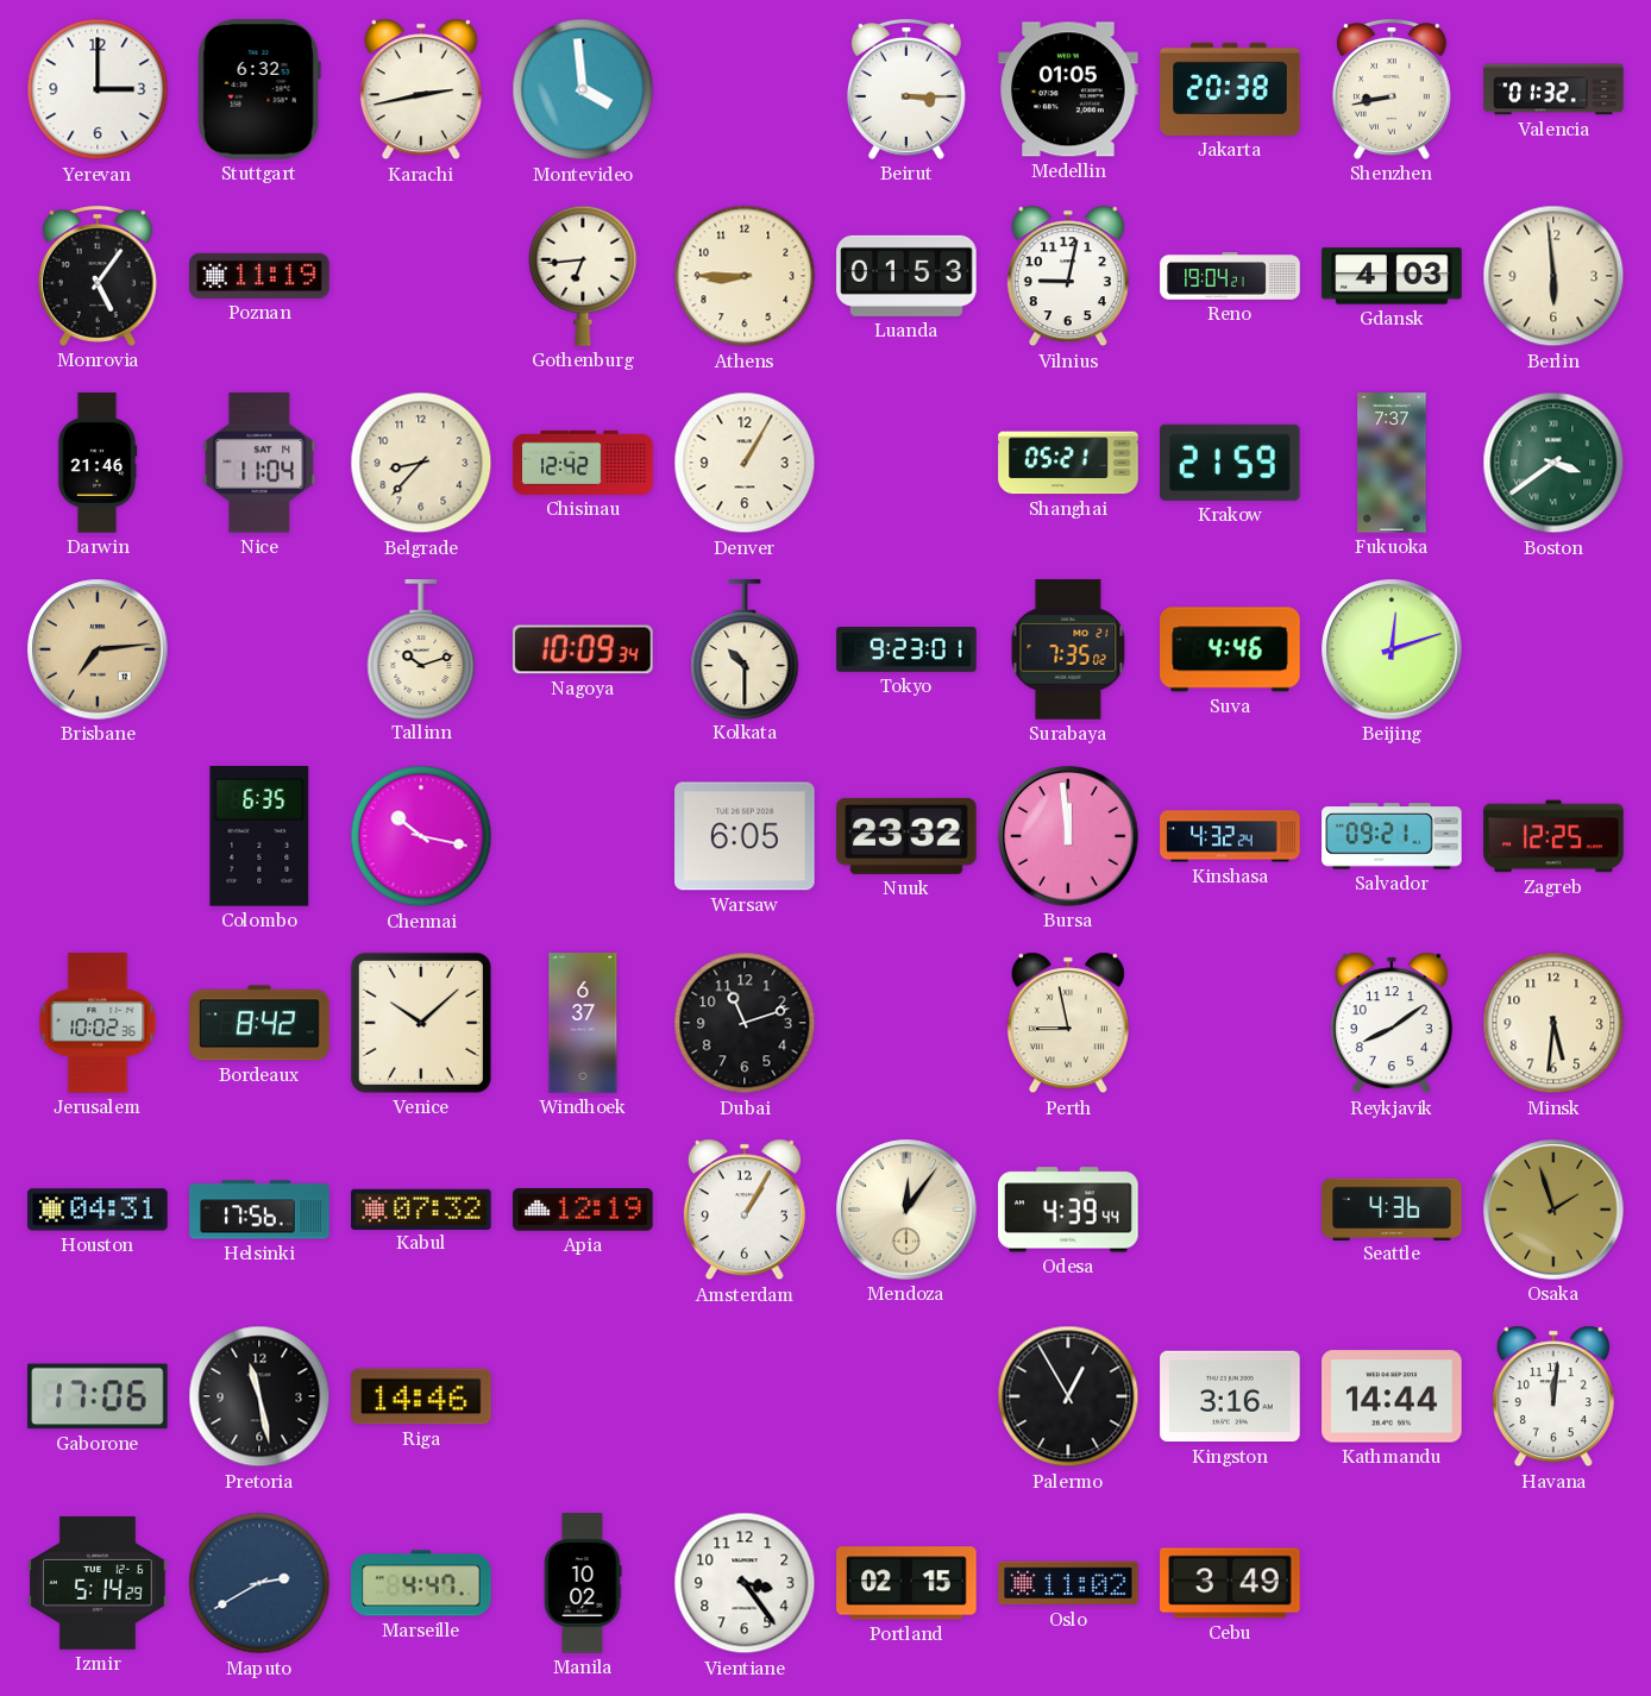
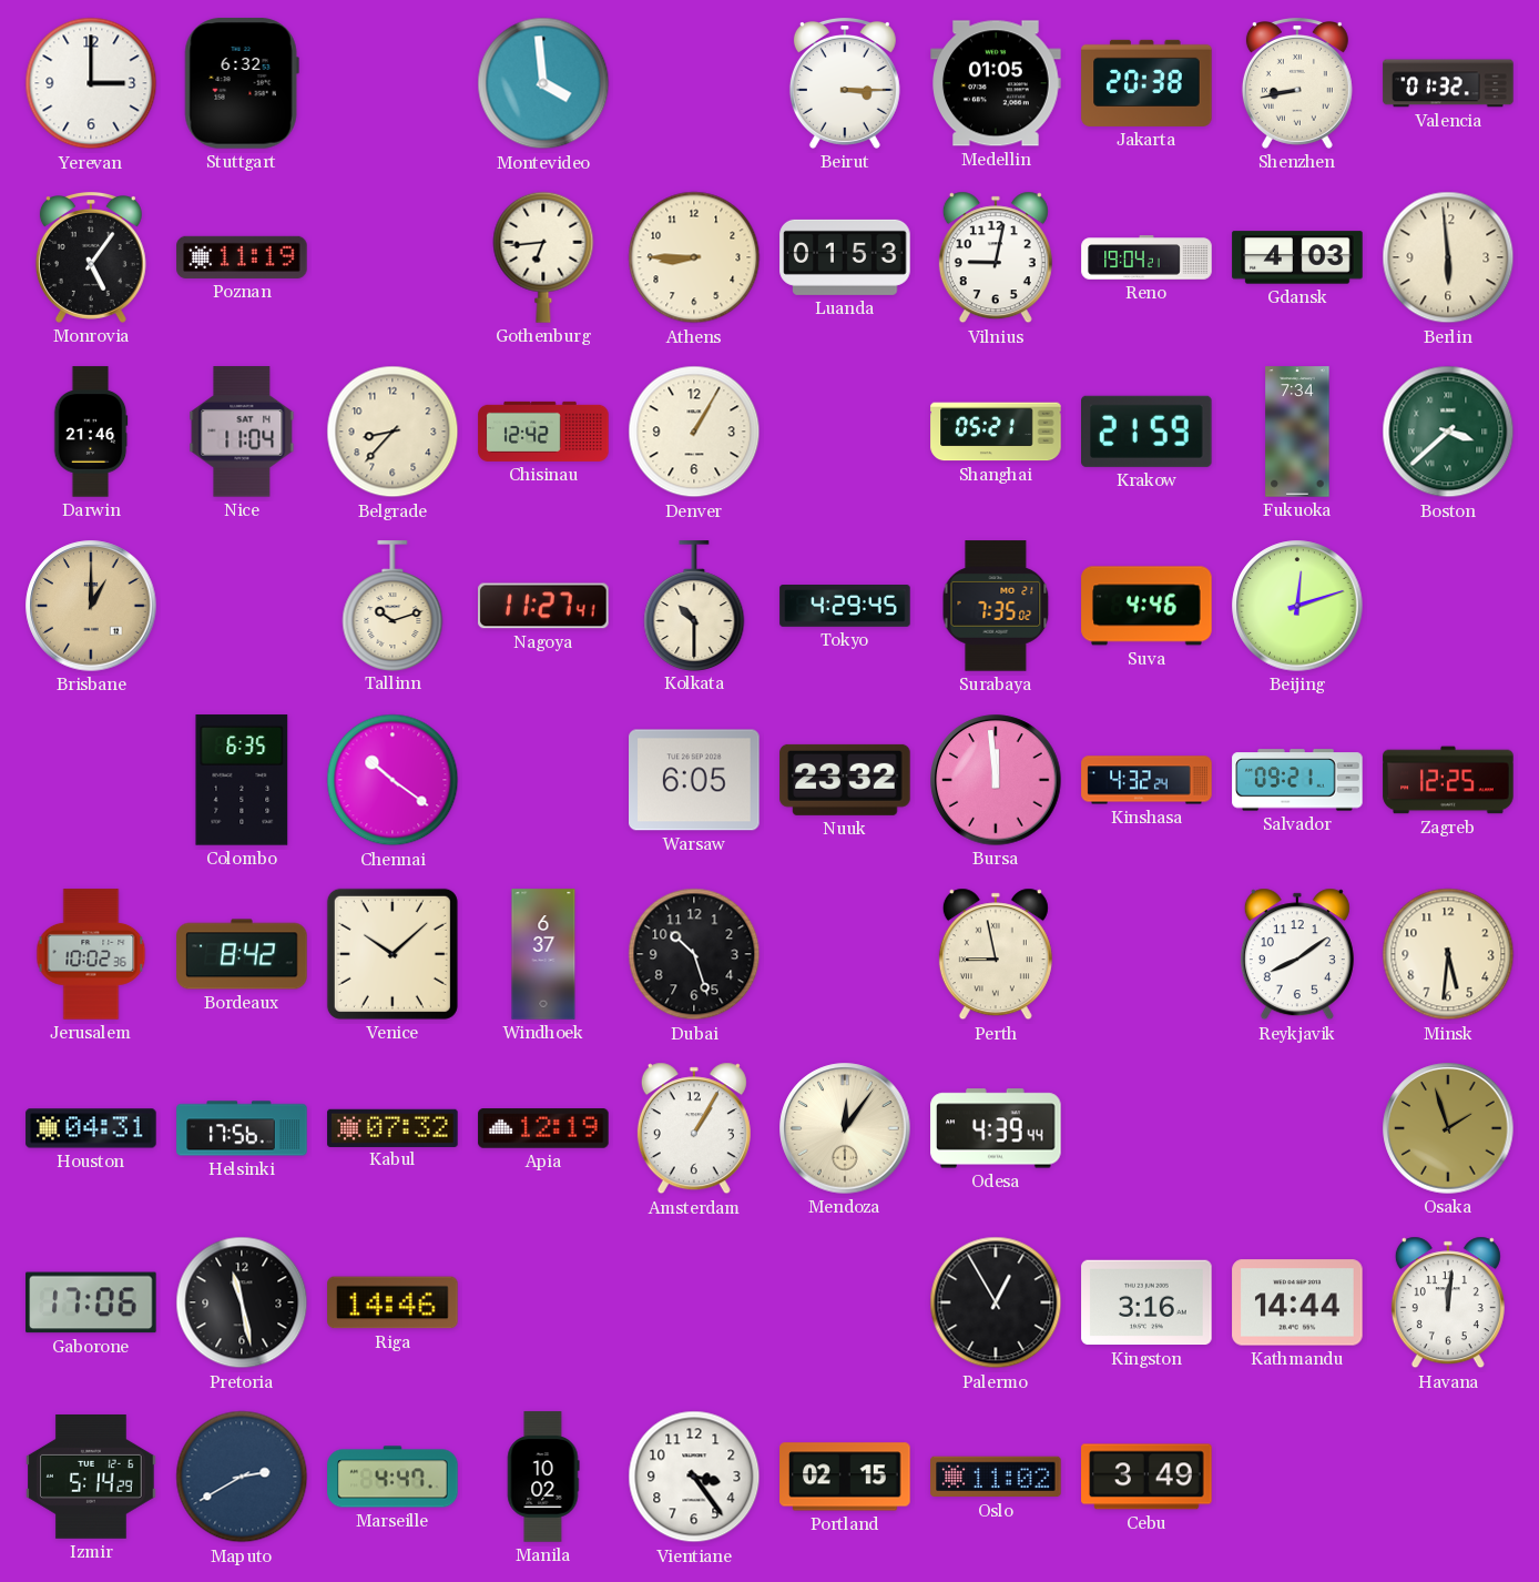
Karachi: 2:43 -> none
Fukuoka: 7:37 -> 7:34
Boston: 3:39 -> 3:38
Brisbane: 7:14 -> 1:00
Nagoya: 10:09 -> 11:27
Tokyo: 9:23 -> 4:29
Chennai: 10:17 -> 10:21
Dubai: 11:12 -> 10:27
Seattle: 4:36 -> none
